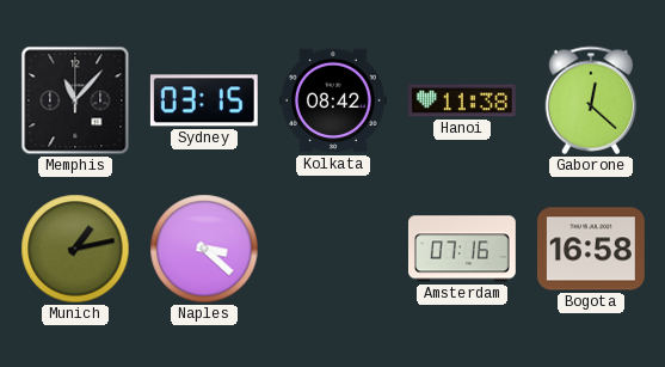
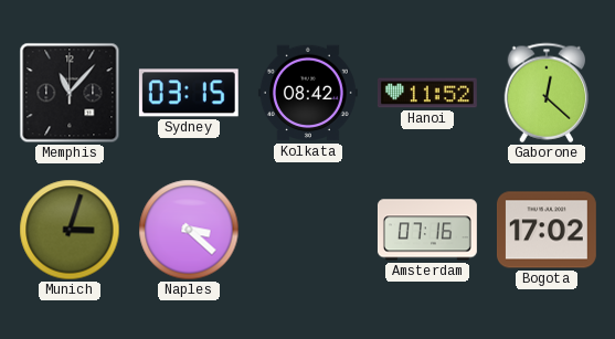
Hanoi: 11:38 -> 11:52
Munich: 1:13 -> 3:03
Bogota: 16:58 -> 17:02
